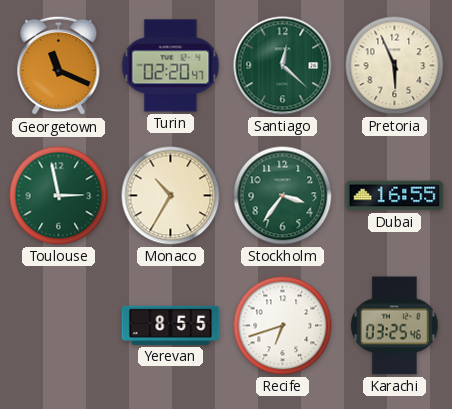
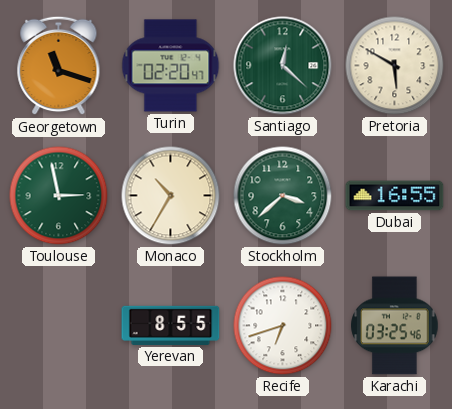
Georgetown: 11:19 -> 11:18
Pretoria: 5:56 -> 5:50
Stockholm: 3:36 -> 3:38
